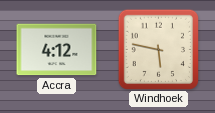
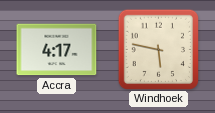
Accra: 4:12 -> 4:17
